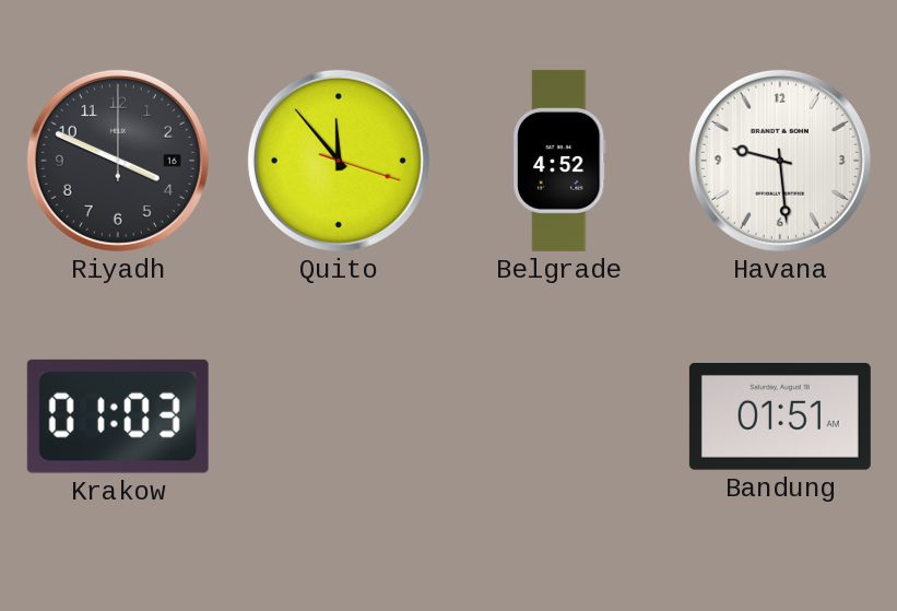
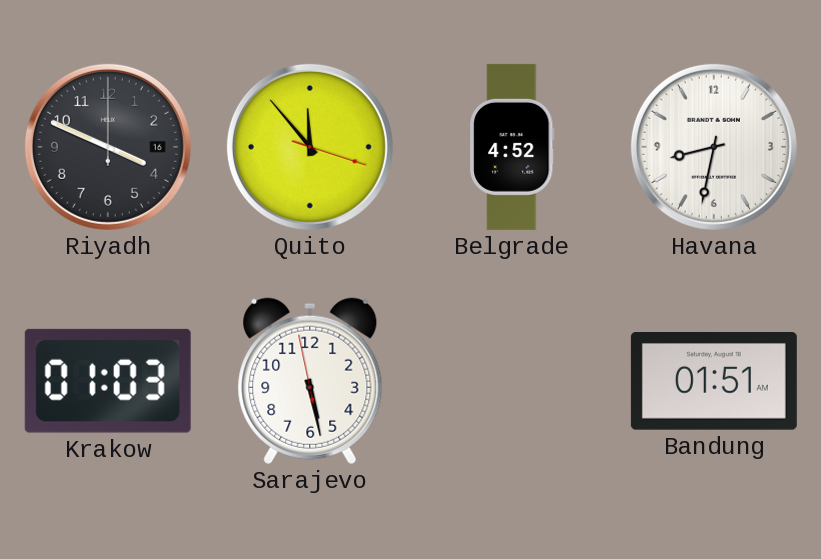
Havana: 9:29 -> 8:32
Sarajevo: none -> 5:27
